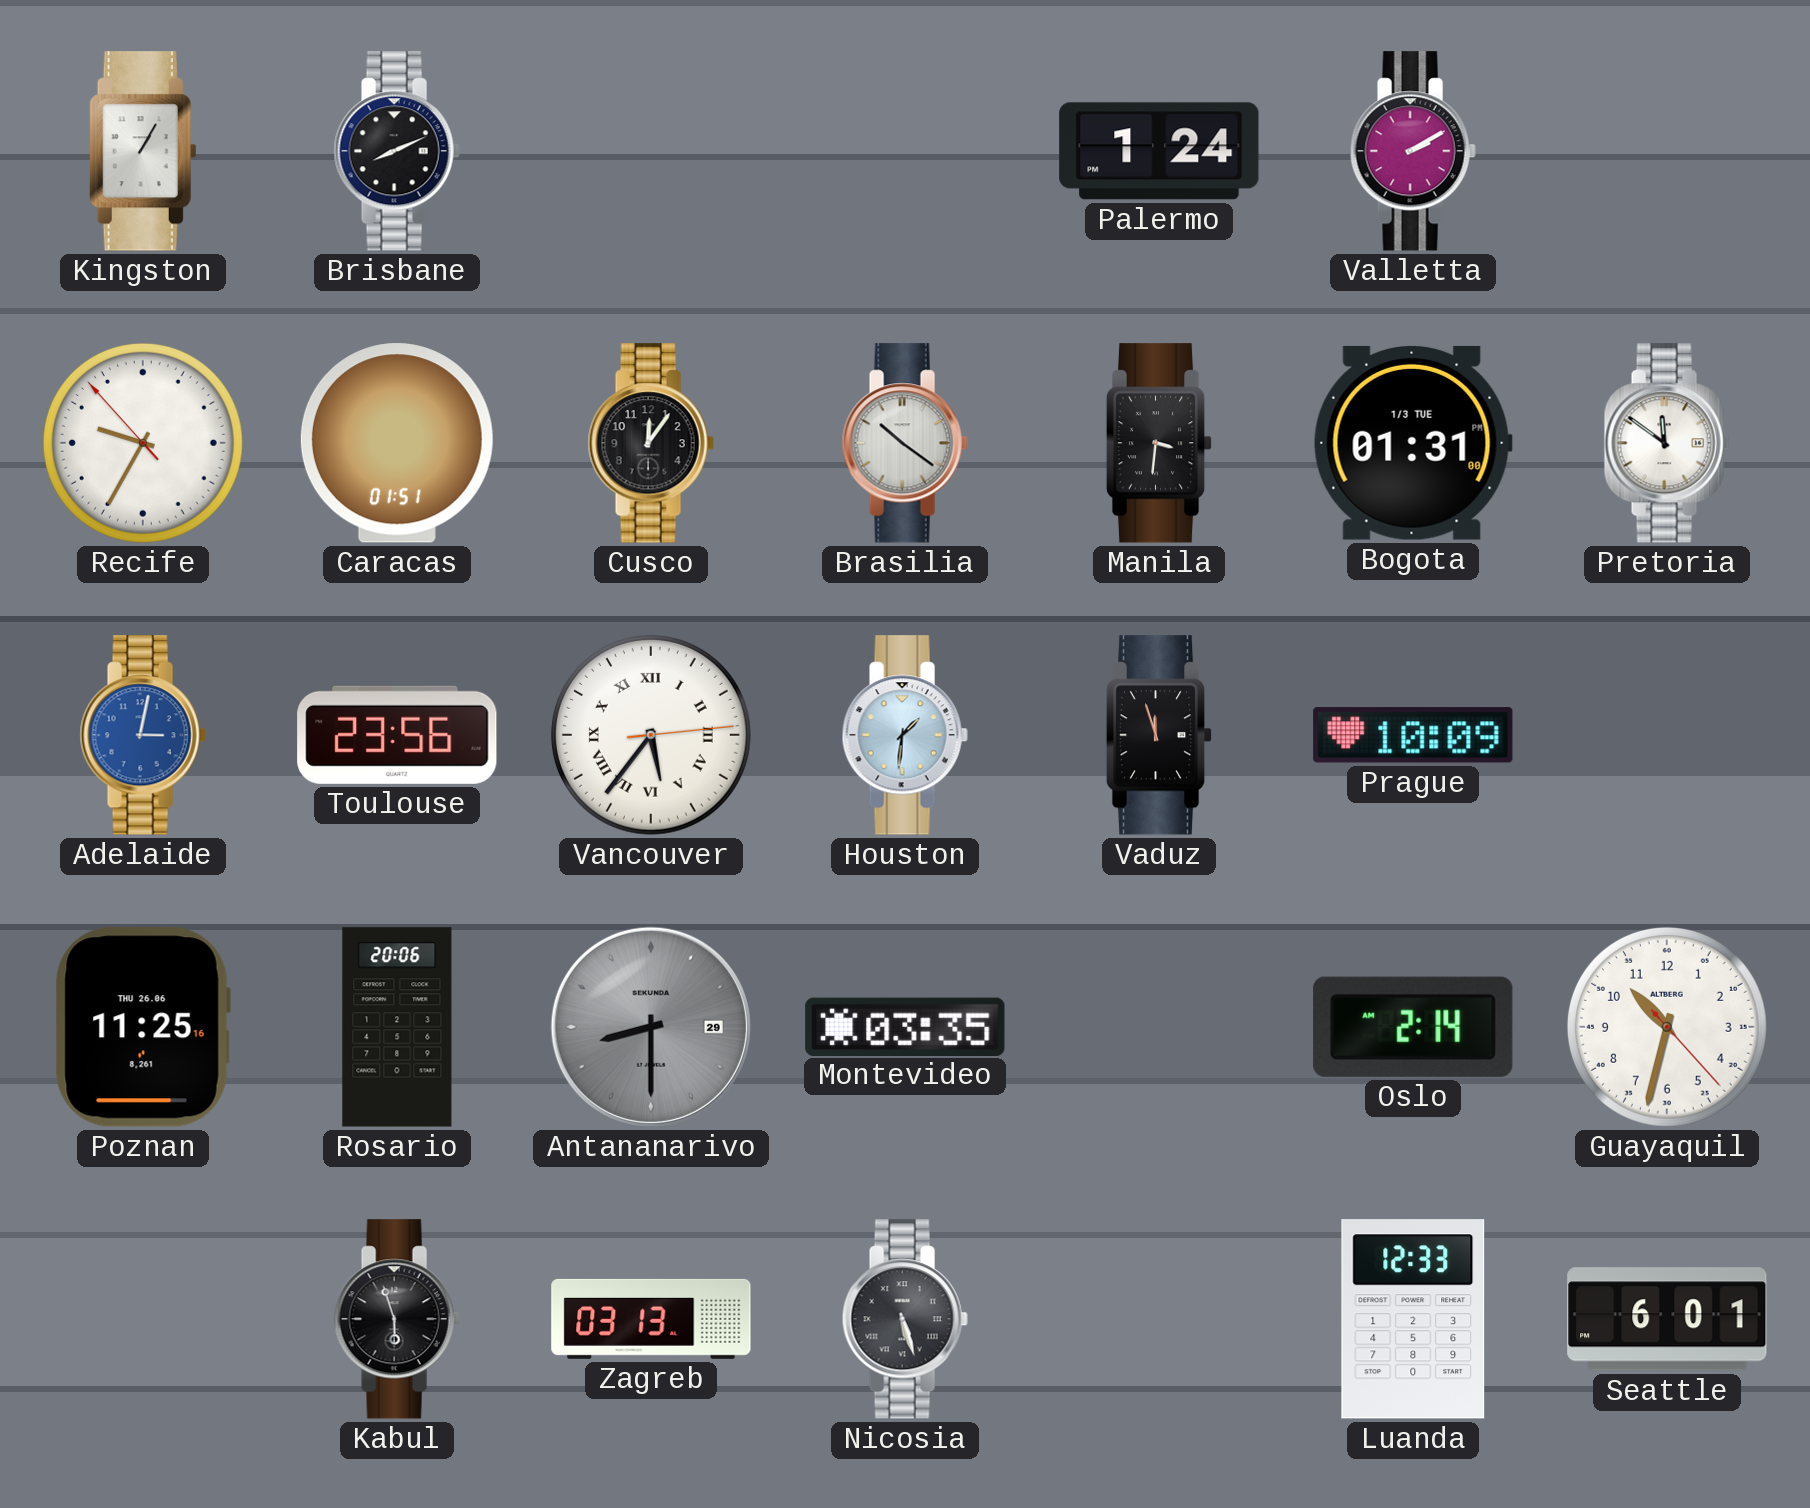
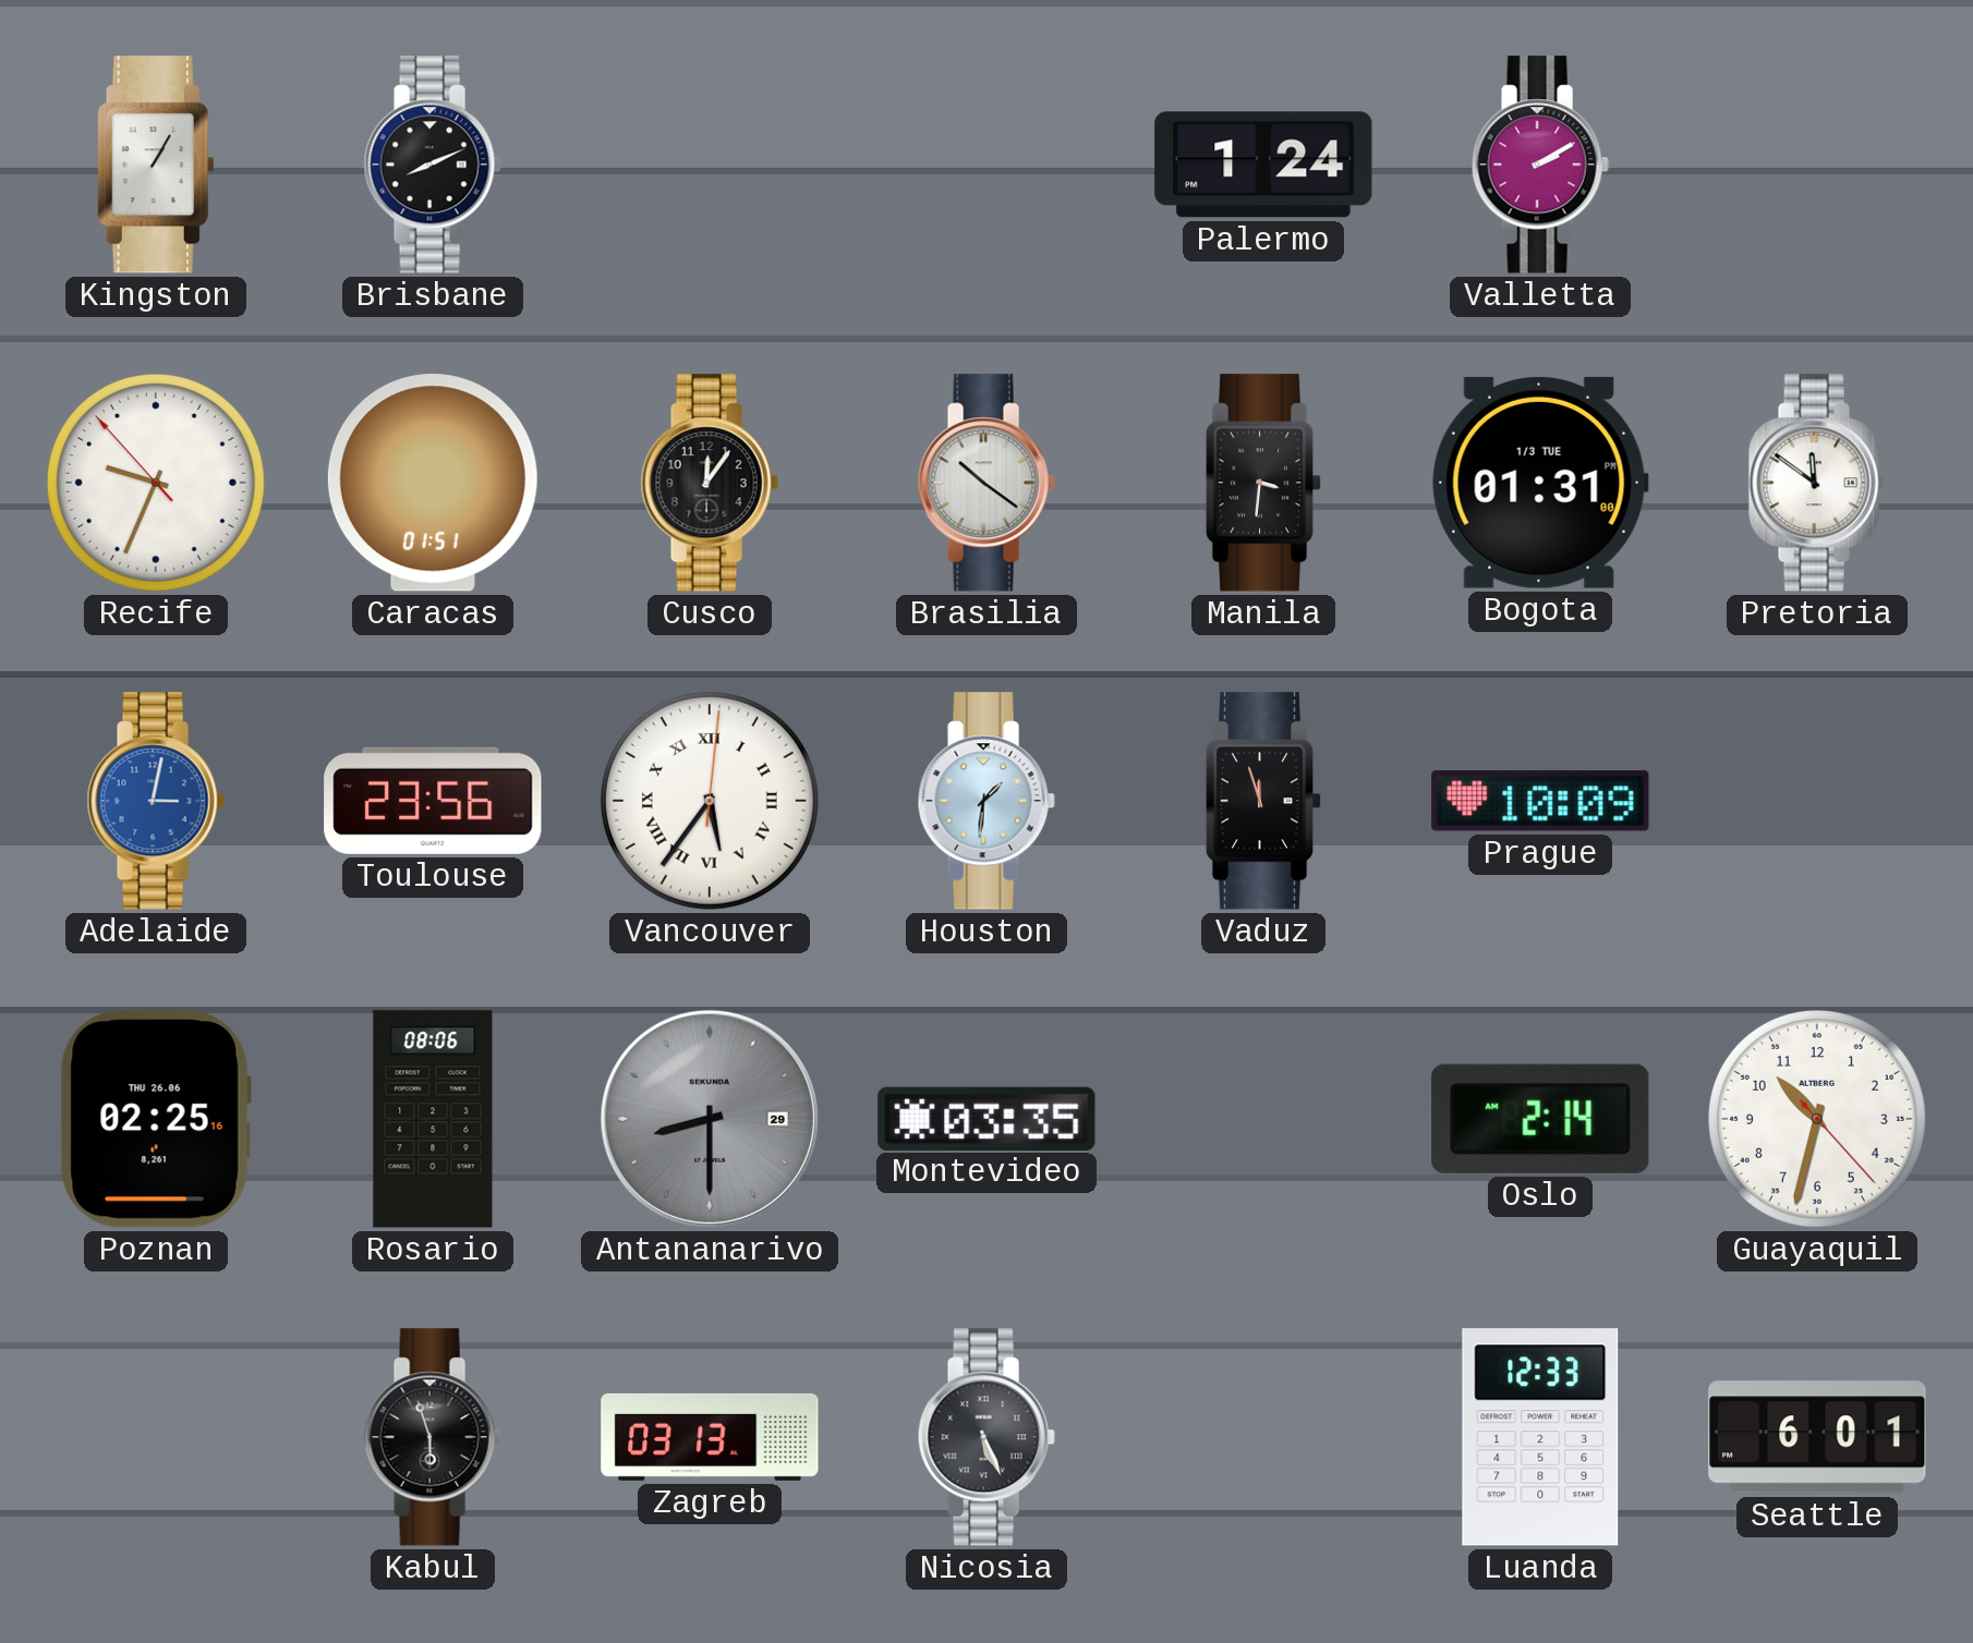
Recife: 9:34 -> 9:33
Vancouver: 5:36:14 -> 5:36:01
Poznan: 11:25 -> 02:25
Rosario: 20:06 -> 08:06
Nicosia: 5:27 -> 5:26
